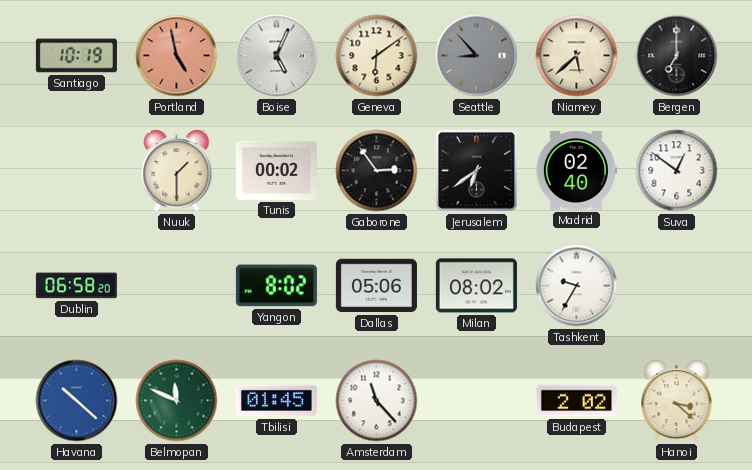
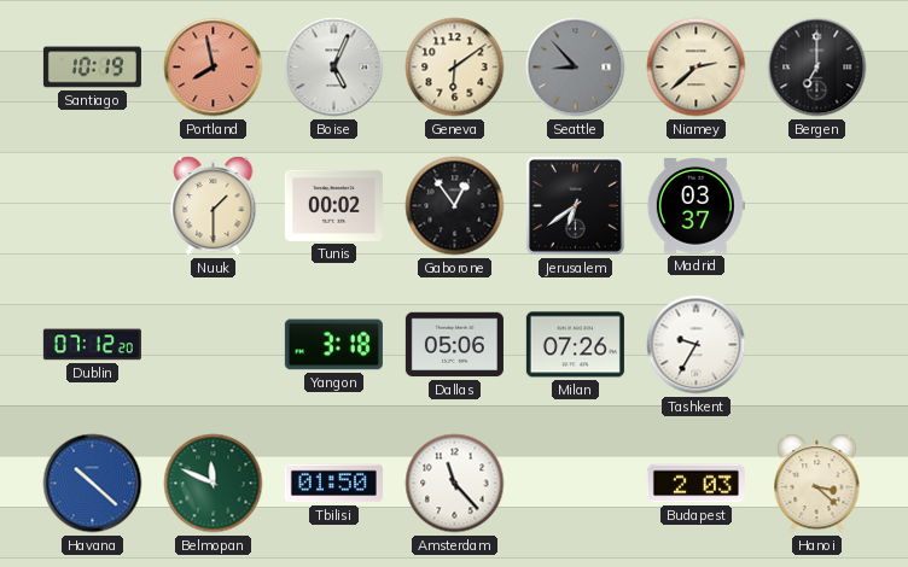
Portland: 4:58 -> 7:58
Niamey: 5:38 -> 2:38
Gaborone: 2:54 -> 12:54
Madrid: 02:40 -> 03:37
Suva: 12:51 -> none
Dublin: 06:58 -> 07:12
Yangon: 8:02 -> 3:18
Milan: 08:02 -> 07:26
Tbilisi: 01:45 -> 01:50
Budapest: 2:02 -> 2:03
